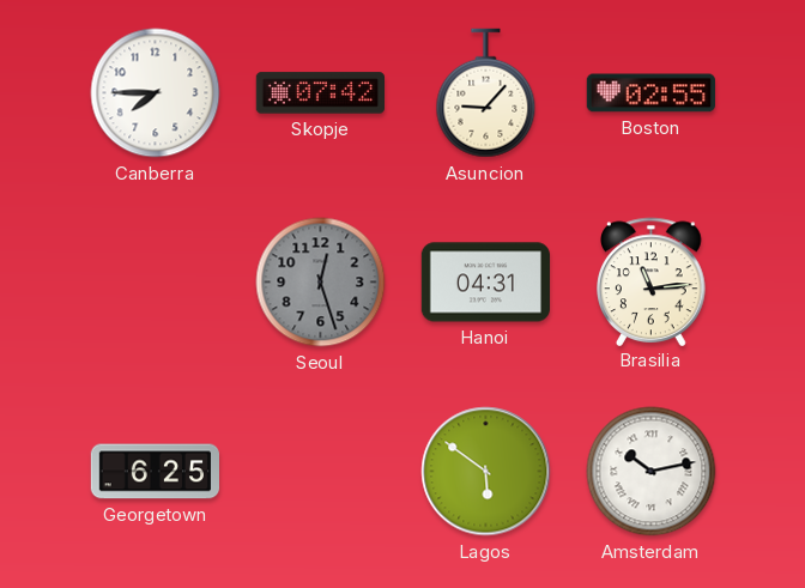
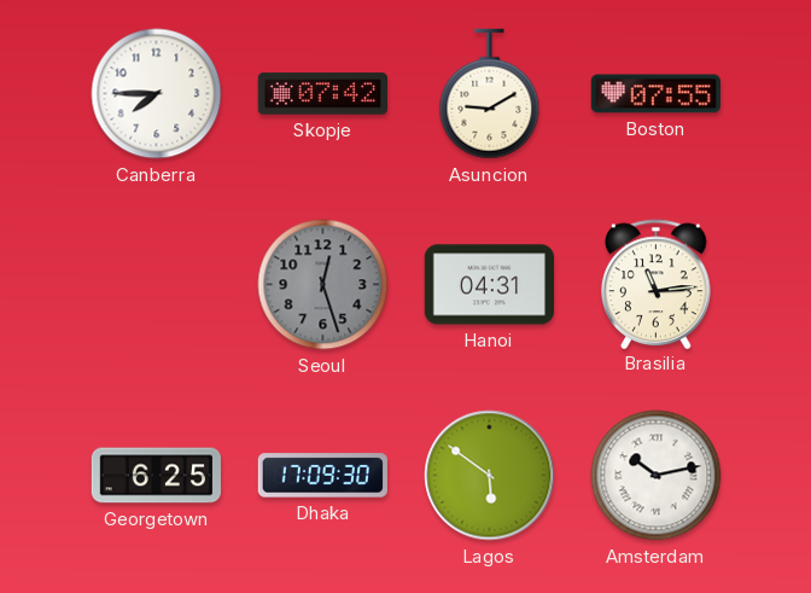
Asuncion: 9:07 -> 9:10
Boston: 02:55 -> 07:55
Dhaka: none -> 17:09
